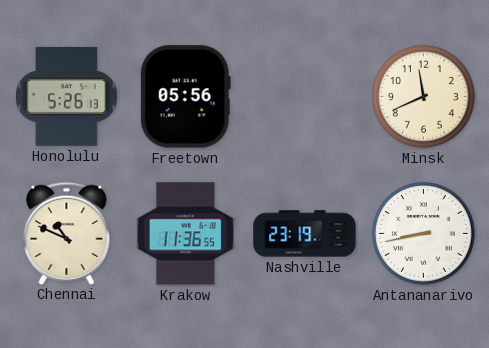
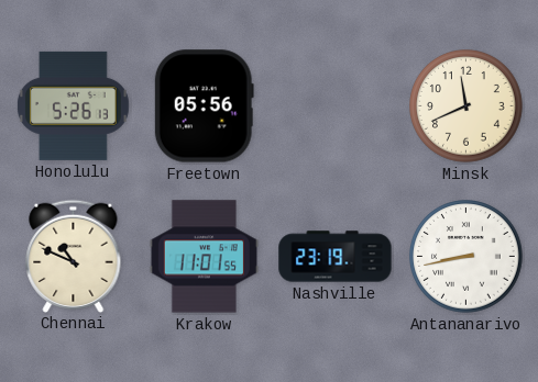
Krakow: 11:36 -> 11:01
